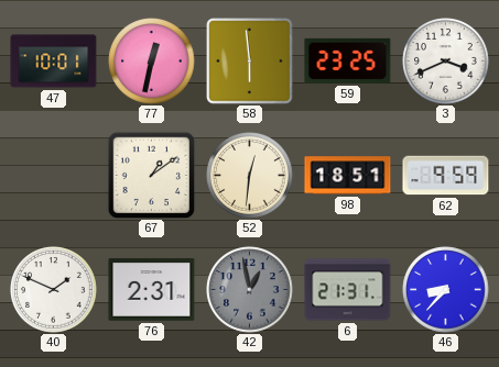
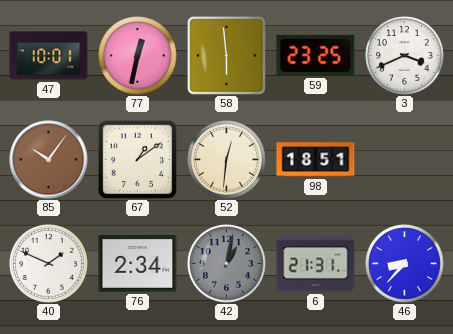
85: none -> 10:06
62: 9:59 -> none
76: 2:31 -> 2:34
42: 12:58 -> 1:02
